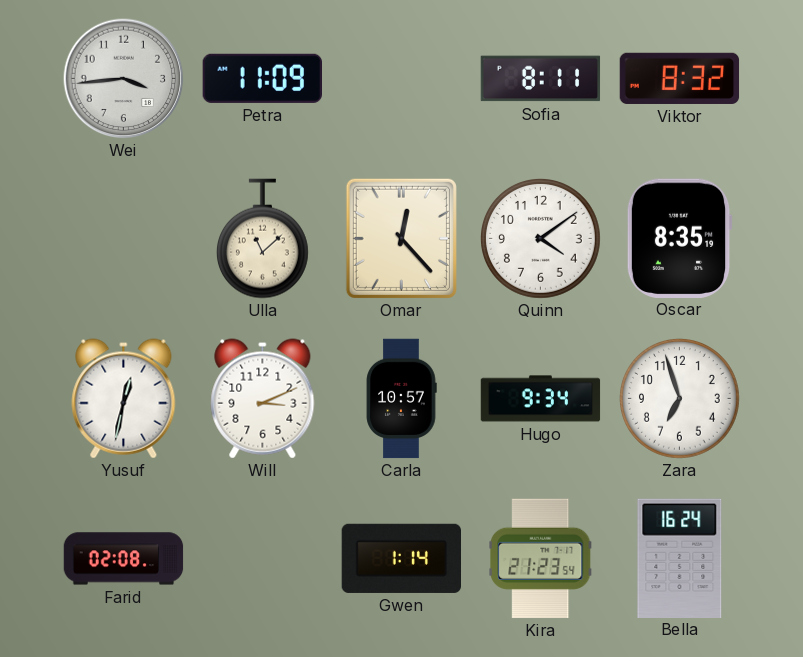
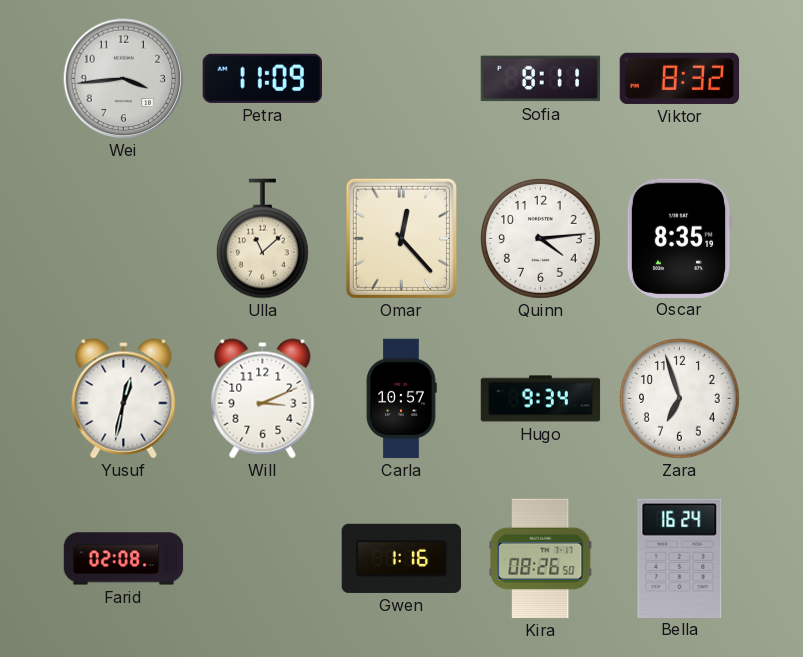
Quinn: 4:09 -> 4:14
Gwen: 1:14 -> 1:16
Kira: 21:23 -> 08:26
